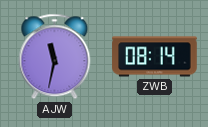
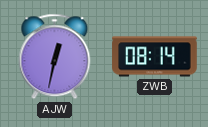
AJW: 11:32 -> 12:32
